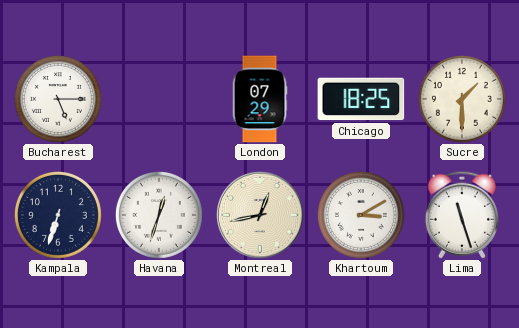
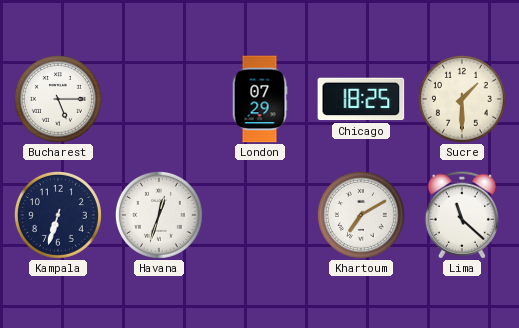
Montreal: 12:43 -> none
Khartoum: 3:10 -> 7:10
Lima: 11:27 -> 11:22
